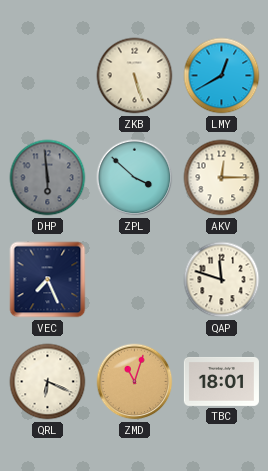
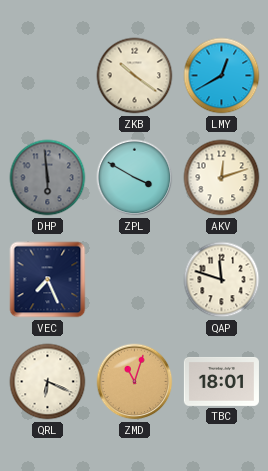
ZKB: 5:27 -> 10:21
ZPL: 3:52 -> 3:50
AKV: 12:15 -> 12:12
